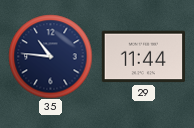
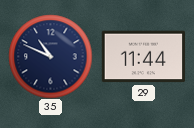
35: 10:46 -> 10:49
